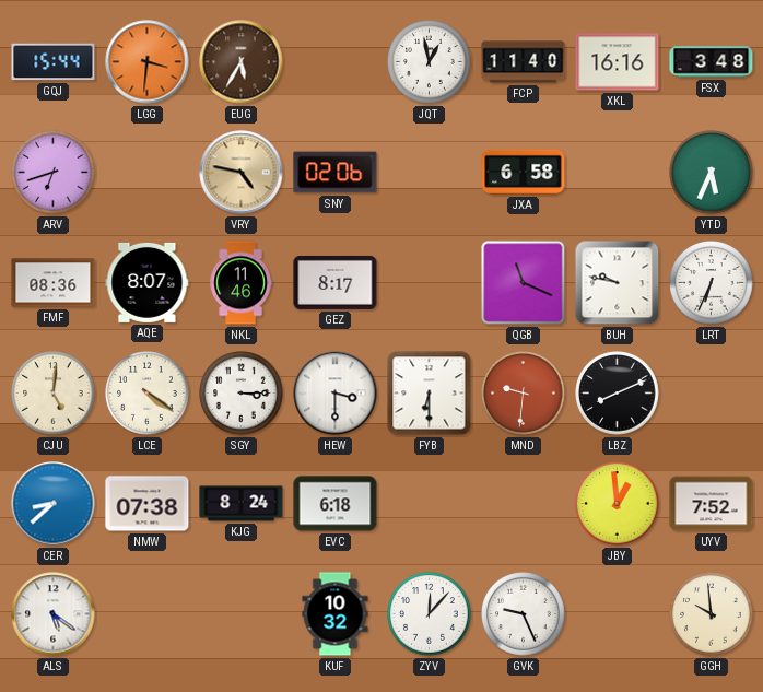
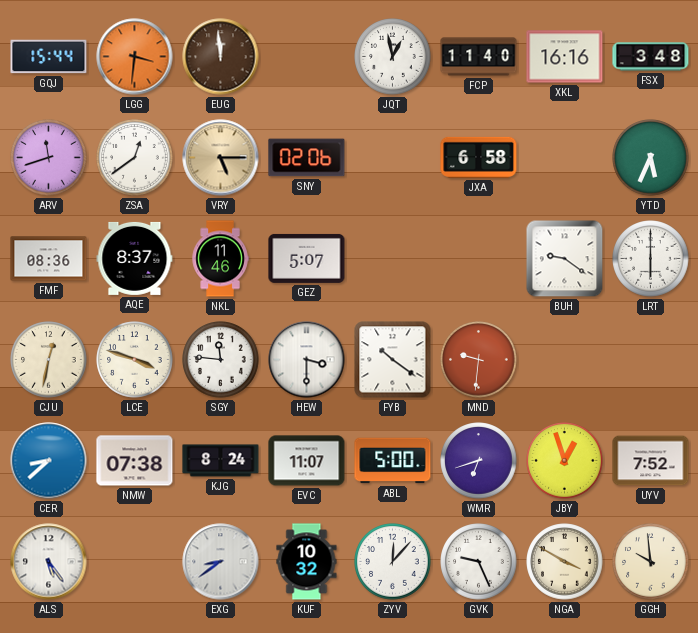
EUG: 5:35 -> 11:59
ARV: 6:42 -> 11:42
ZSA: none -> 12:39
VRY: 4:47 -> 5:15
AQE: 8:07 -> 8:37
GEZ: 8:17 -> 5:07
QGB: 11:19 -> none
BUH: 9:47 -> 9:21
LRT: 6:34 -> 6:00
CJU: 5:01 -> 12:32
LCE: 4:21 -> 3:48
SGY: 3:15 -> 11:46
FYB: 6:30 -> 10:21
LBZ: 8:11 -> none
EVC: 6:18 -> 11:07
ABL: none -> 5:00
WMR: none -> 6:42
JBY: 12:59 -> 12:57
ALS: 5:21 -> 5:24
EXG: none -> 8:39
NGA: none -> 3:50
